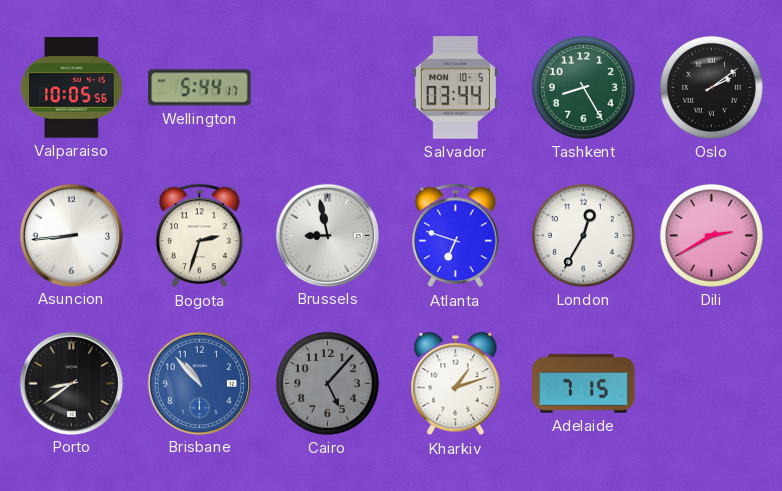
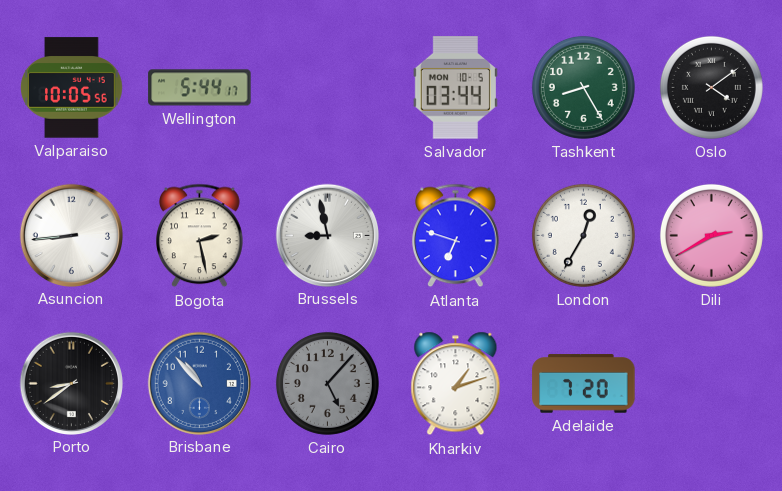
Oslo: 2:09 -> 4:09
Bogota: 2:33 -> 2:28
Adelaide: 7:15 -> 7:20
